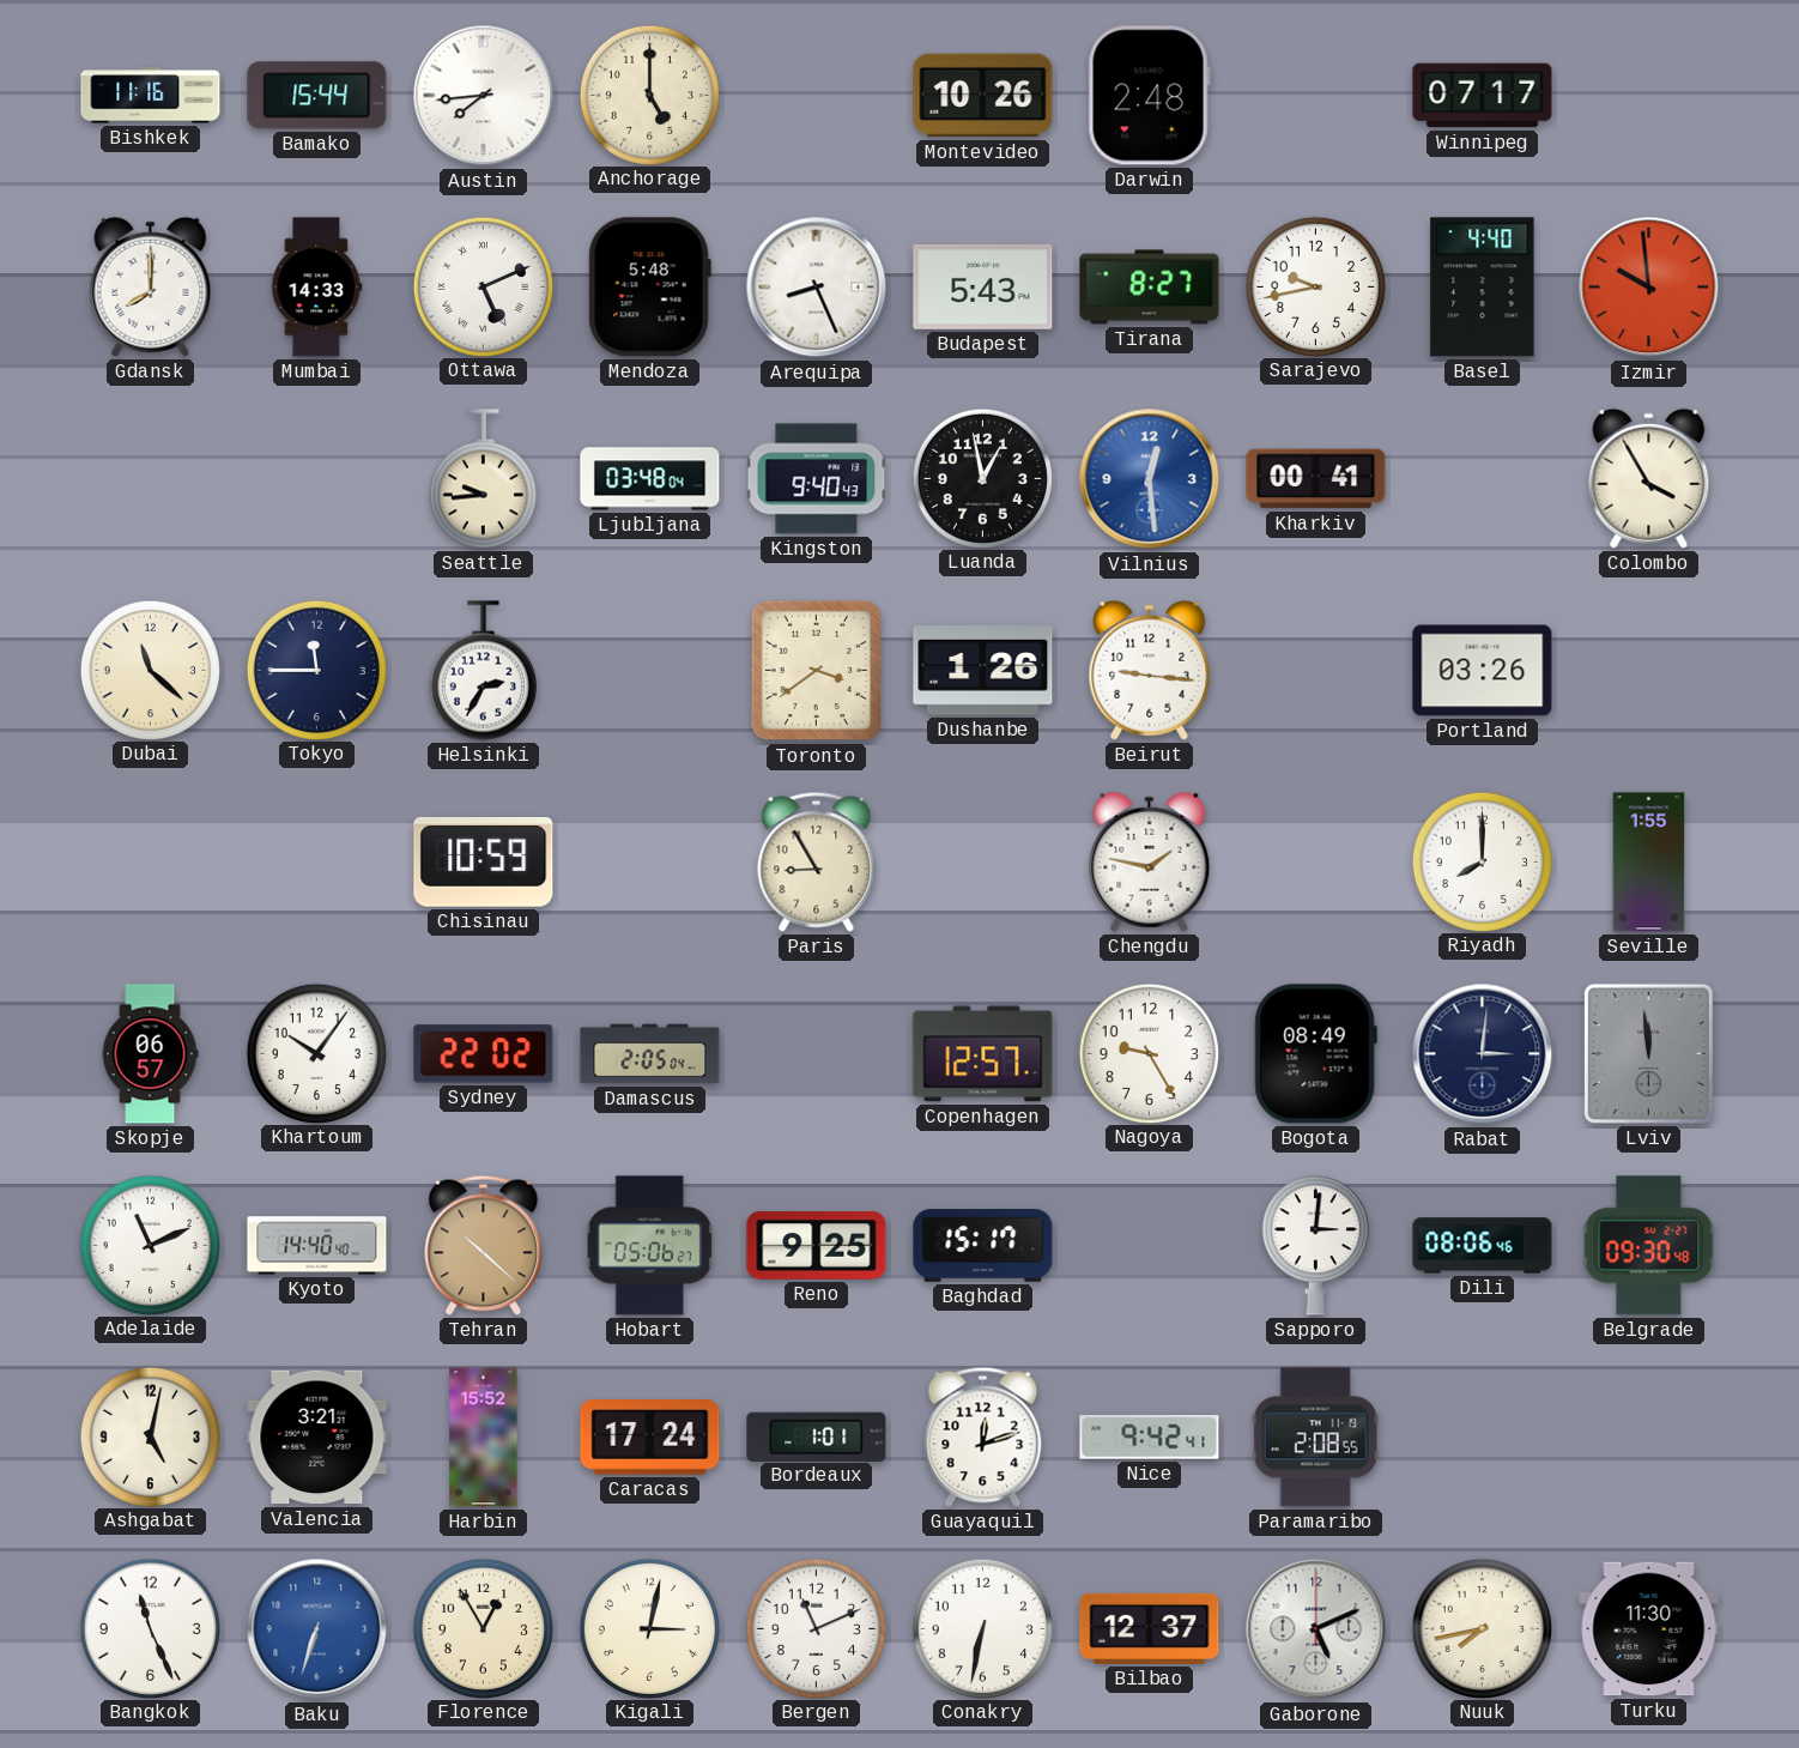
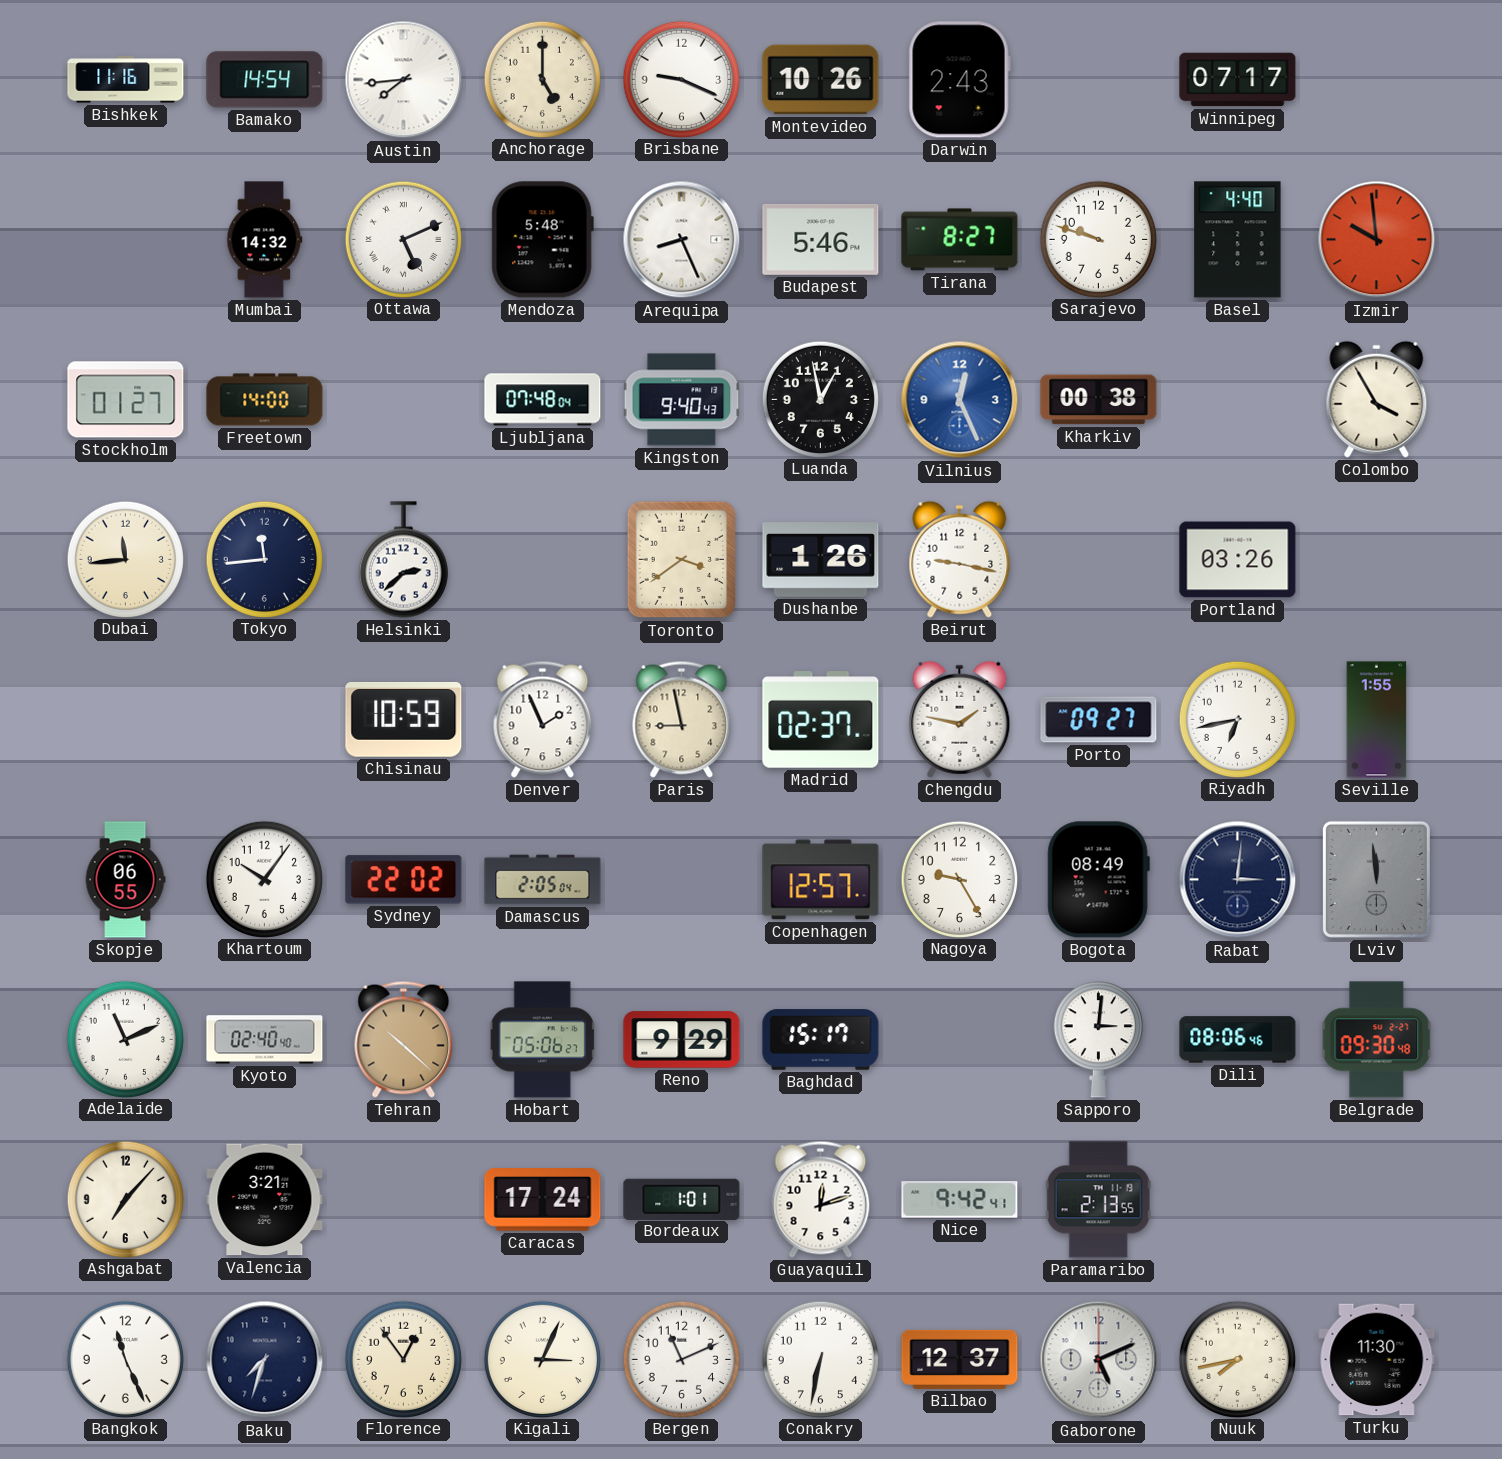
Bamako: 15:44 -> 14:54
Brisbane: none -> 9:19
Darwin: 2:48 -> 2:43
Gdansk: 8:00 -> none
Mumbai: 14:33 -> 14:32
Budapest: 5:43 -> 5:46
Sarajevo: 9:43 -> 9:48
Stockholm: none -> 01:27
Freetown: none -> 14:00
Seattle: 9:44 -> none
Ljubljana: 03:48 -> 07:48
Vilnius: 12:29 -> 12:26
Kharkiv: 00:41 -> 00:38
Dubai: 11:22 -> 11:44
Tokyo: 11:45 -> 11:44
Helsinki: 2:35 -> 2:38
Beirut: 9:16 -> 9:17
Denver: none -> 1:56
Paris: 8:55 -> 8:58
Madrid: none -> 02:37
Porto: none -> 09:27
Riyadh: 8:00 -> 6:43
Skopje: 06:57 -> 06:55
Kyoto: 14:40 -> 02:40
Reno: 9:25 -> 9:29
Ashgabat: 5:02 -> 7:07
Harbin: 15:52 -> none
Paramaribo: 2:08 -> 2:13
Baku: 6:33 -> 7:33
Baku dial: blue -> navy
Florence: 12:55 -> 12:54
Kigali: 3:02 -> 3:04
